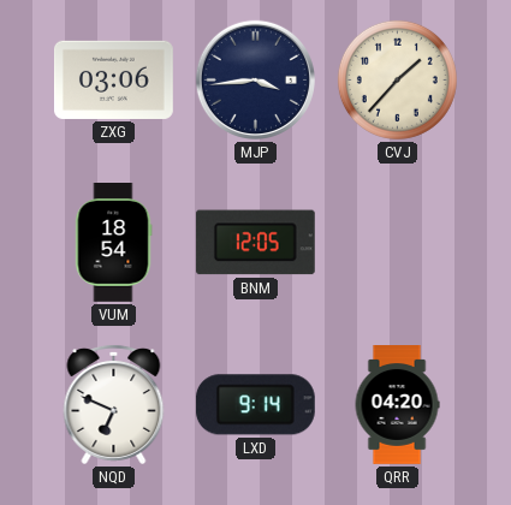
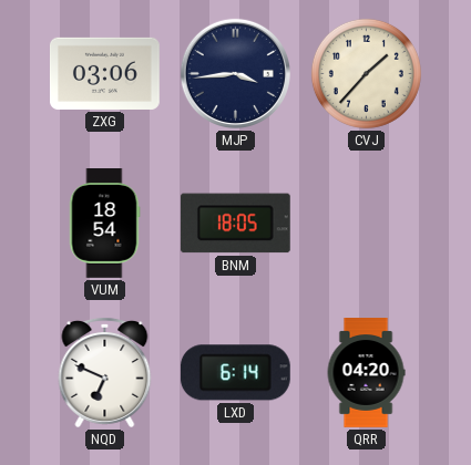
BNM: 12:05 -> 18:05
LXD: 9:14 -> 6:14
